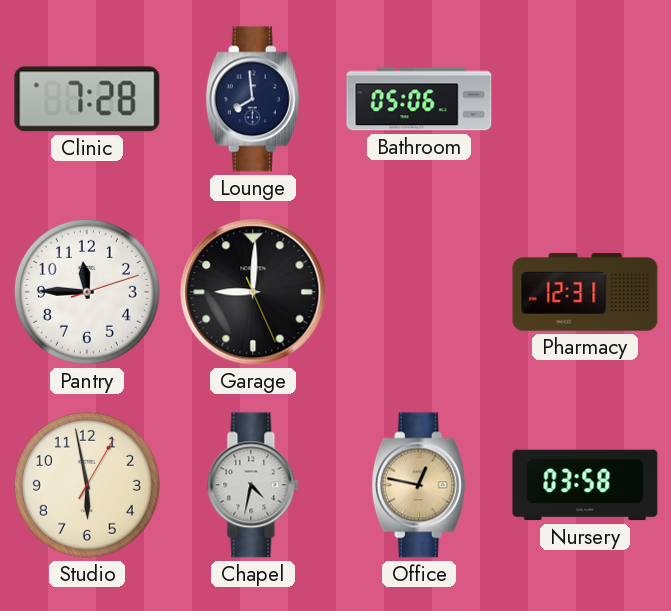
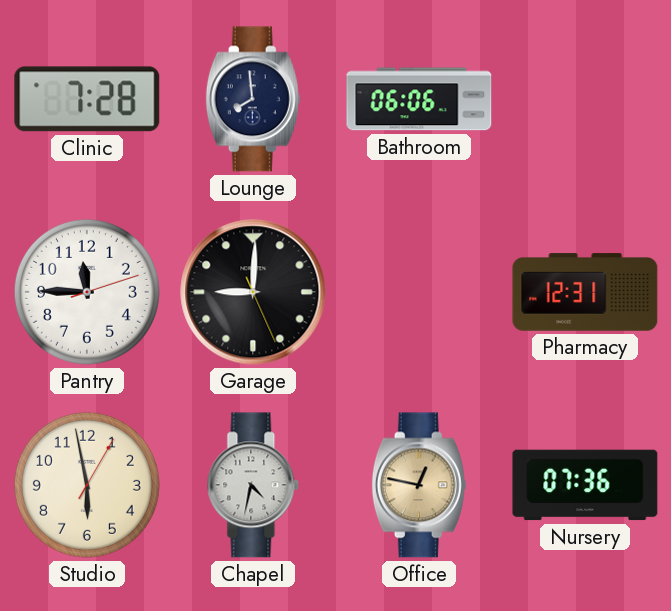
Bathroom: 05:06 -> 06:06
Nursery: 03:58 -> 07:36
